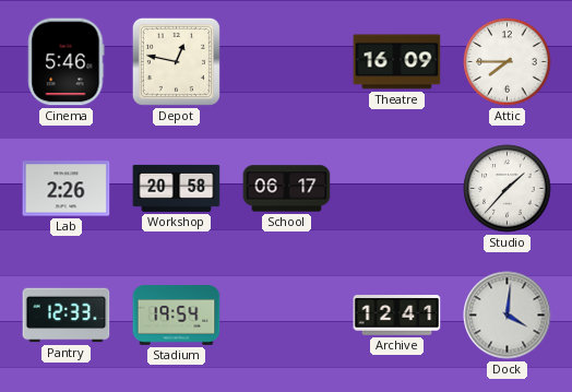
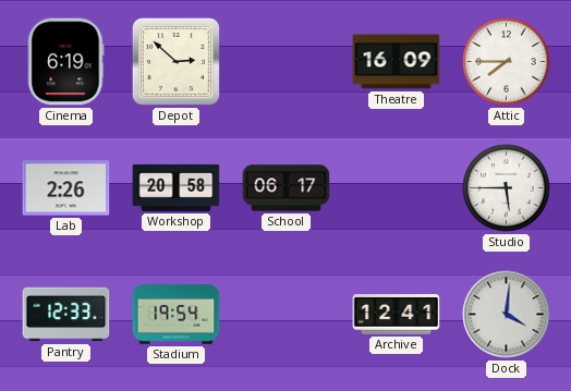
Cinema: 5:46 -> 6:19
Depot: 12:47 -> 2:52
Studio: 1:37 -> 5:45
